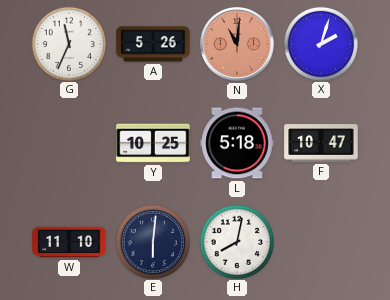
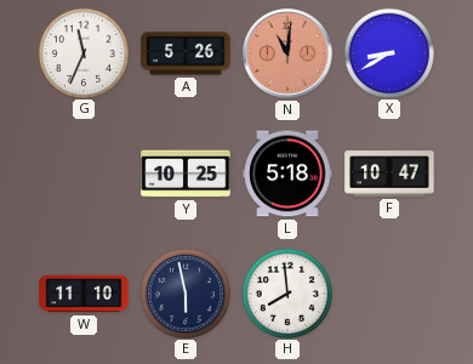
X: 2:03 -> 8:40
E: 6:01 -> 5:58
H: 8:02 -> 7:59
